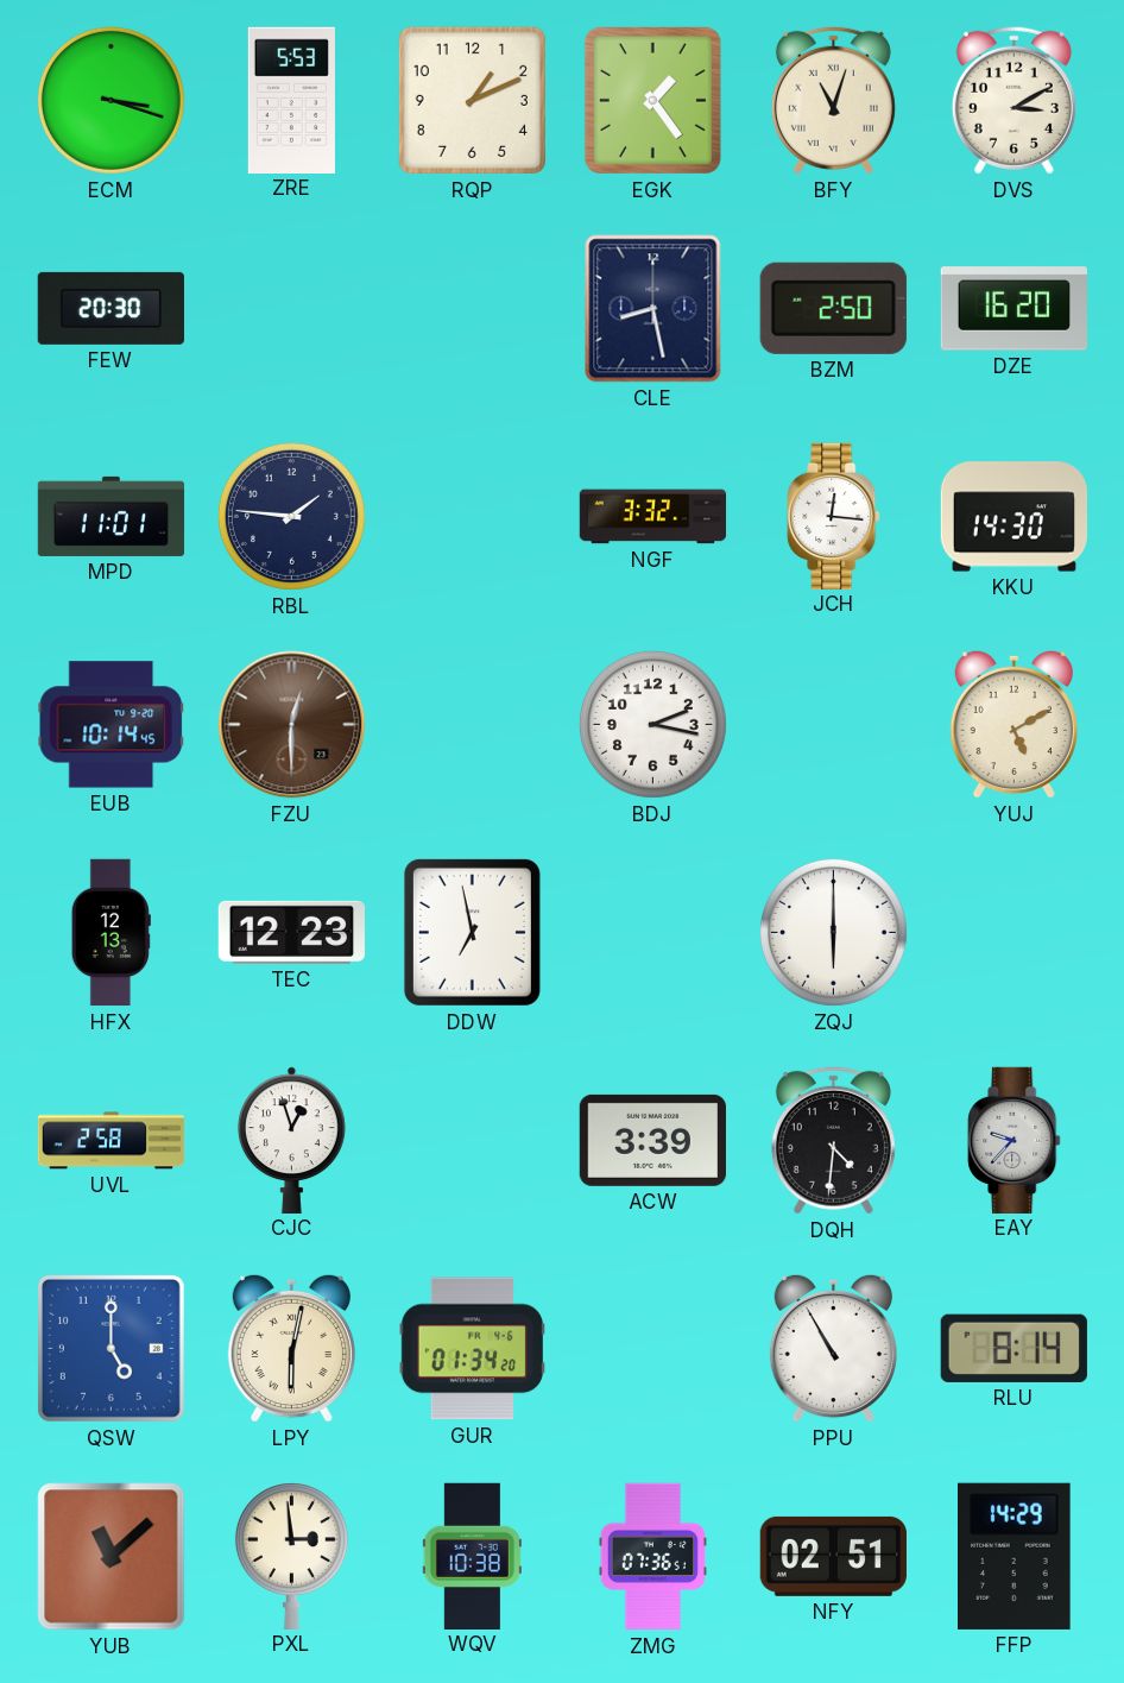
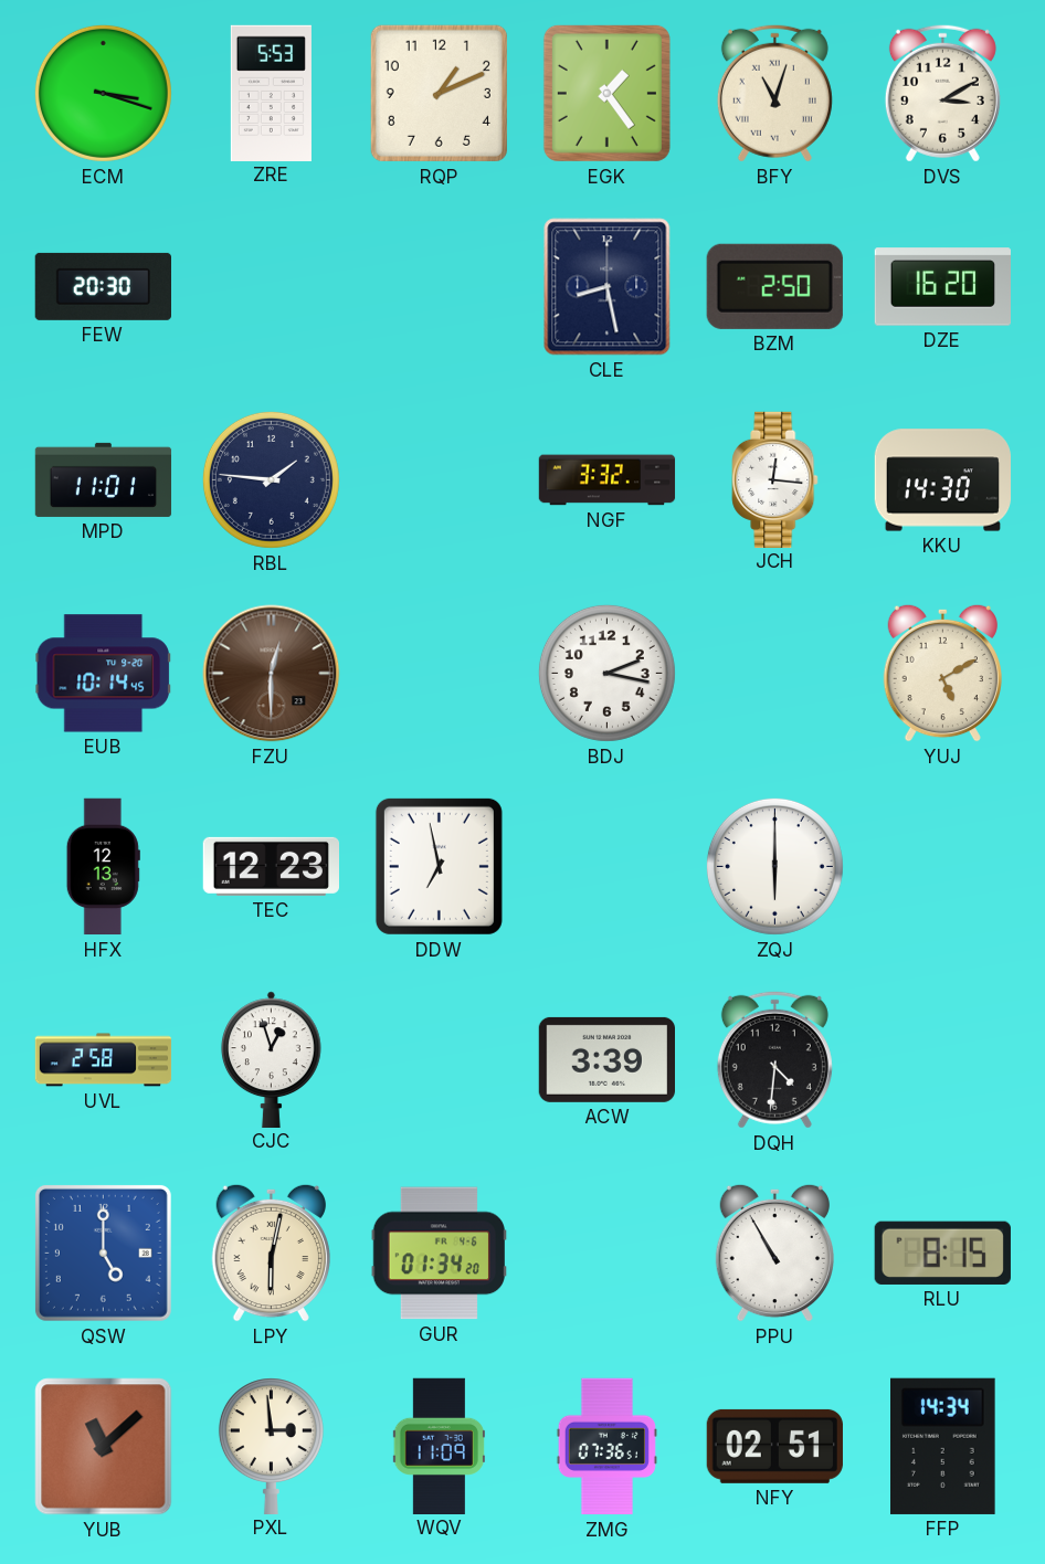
EAY: 9:37 -> none
RLU: 8:14 -> 8:15
WQV: 10:38 -> 11:09
FFP: 14:29 -> 14:34
